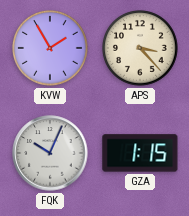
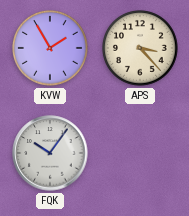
FQK: 10:04 -> 10:06
GZA: 1:15 -> none
